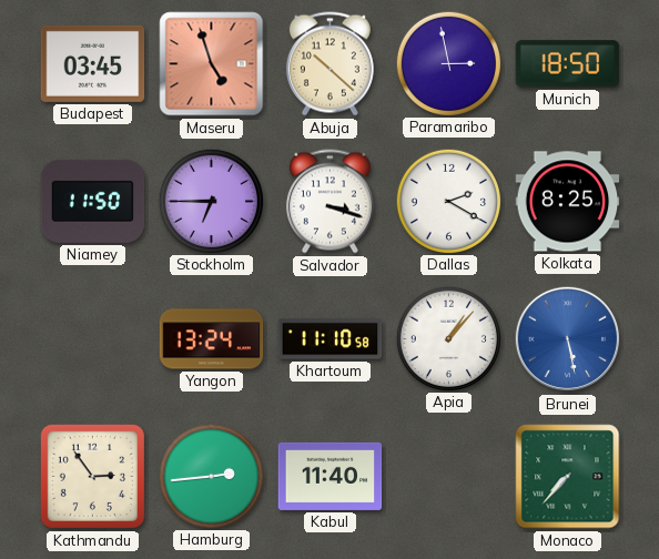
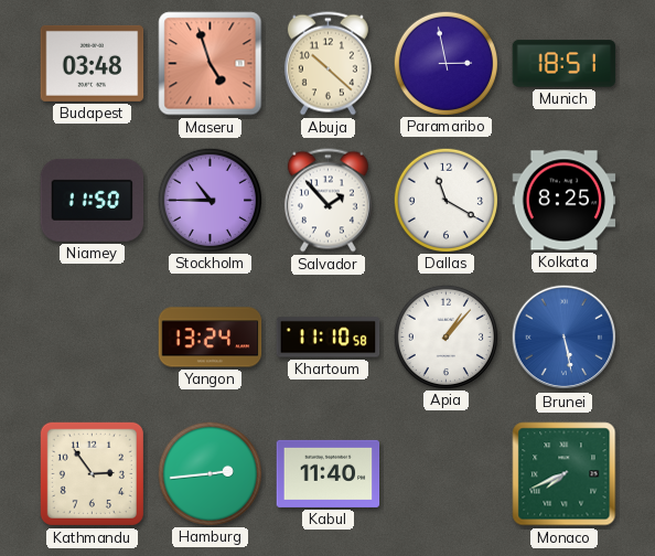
Budapest: 03:45 -> 03:48
Munich: 18:50 -> 18:51
Stockholm: 6:45 -> 10:45
Salvador: 3:18 -> 1:53
Dallas: 2:20 -> 11:20
Monaco: 7:37 -> 7:41
